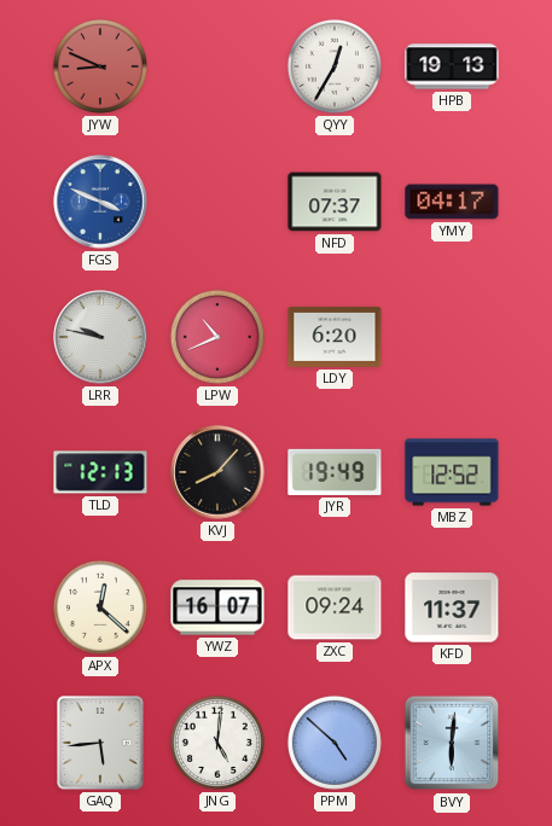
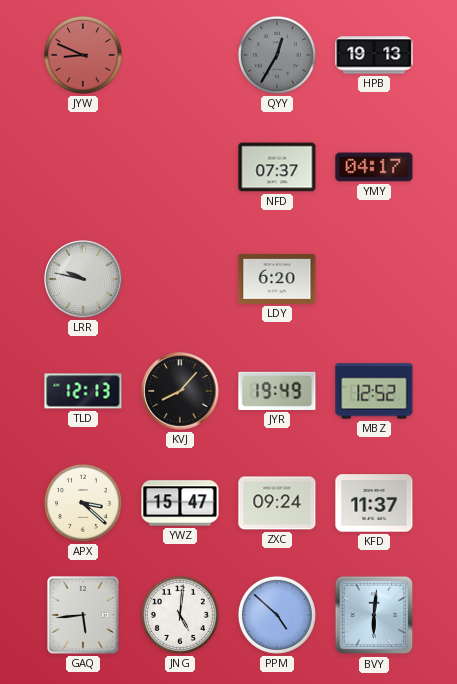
QYY dial: white -> grey
FGS: 3:49 -> none
LPW: 10:41 -> none
APX: 12:22 -> 3:22
YWZ: 16:07 -> 15:47
